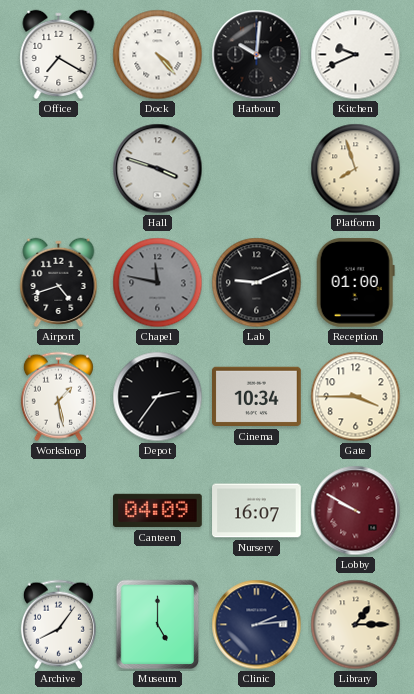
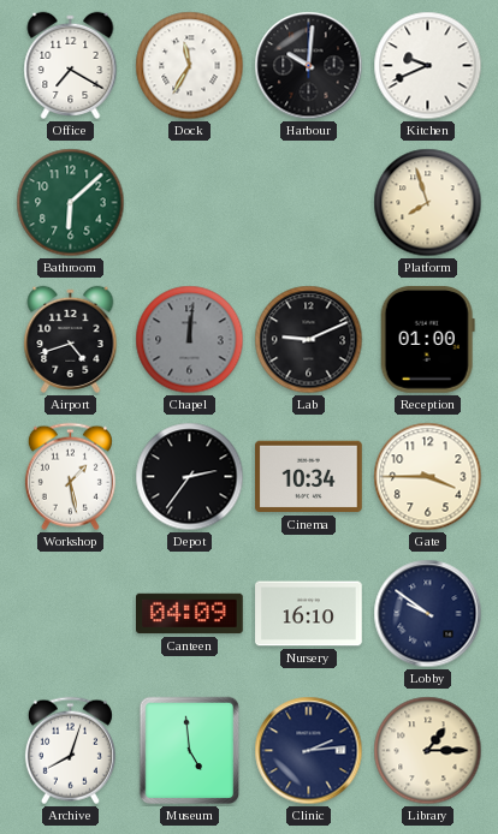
Dock: 4:23 -> 11:35
Bathroom: none -> 6:08
Hall: 3:48 -> none
Chapel: 11:47 -> 12:01
Nursery: 16:07 -> 16:10
Lobby: 9:50 -> 9:51
Lobby dial: burgundy -> navy
Archive: 8:06 -> 8:03
Museum: 5:00 -> 4:59
